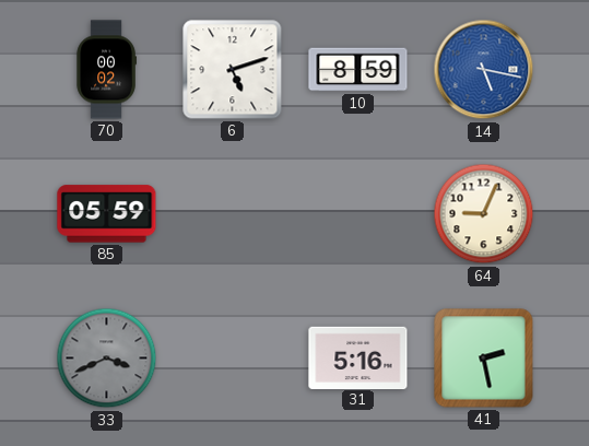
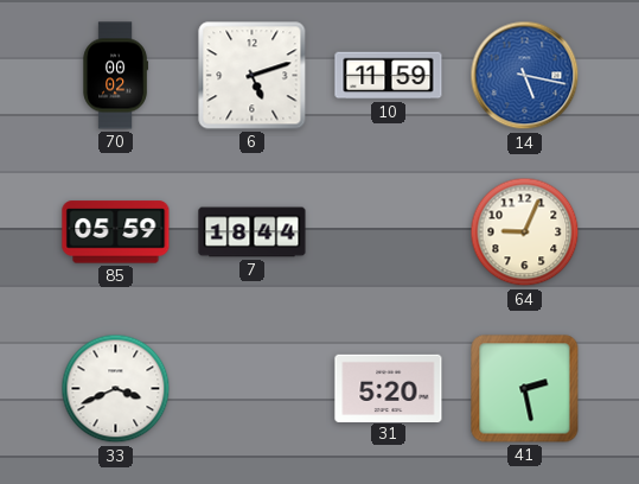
10: 8:59 -> 11:59
7: none -> 18:44
33 dial: grey -> white
31: 5:16 -> 5:20
